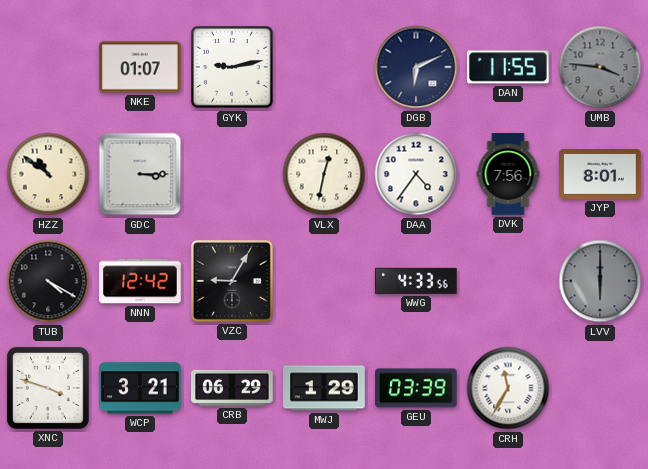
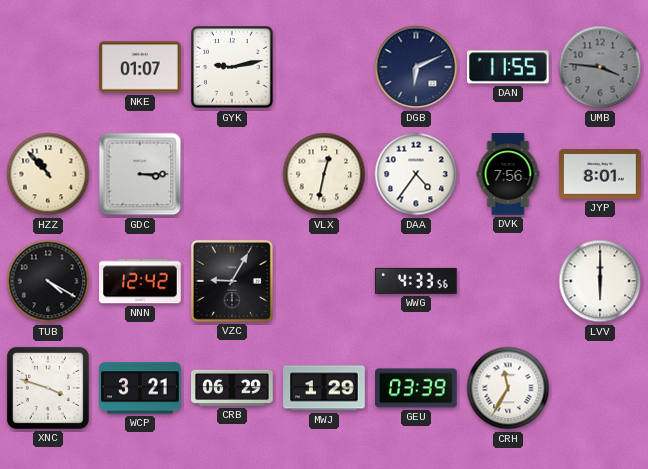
HZZ: 10:51 -> 10:53
LVV dial: grey -> white
